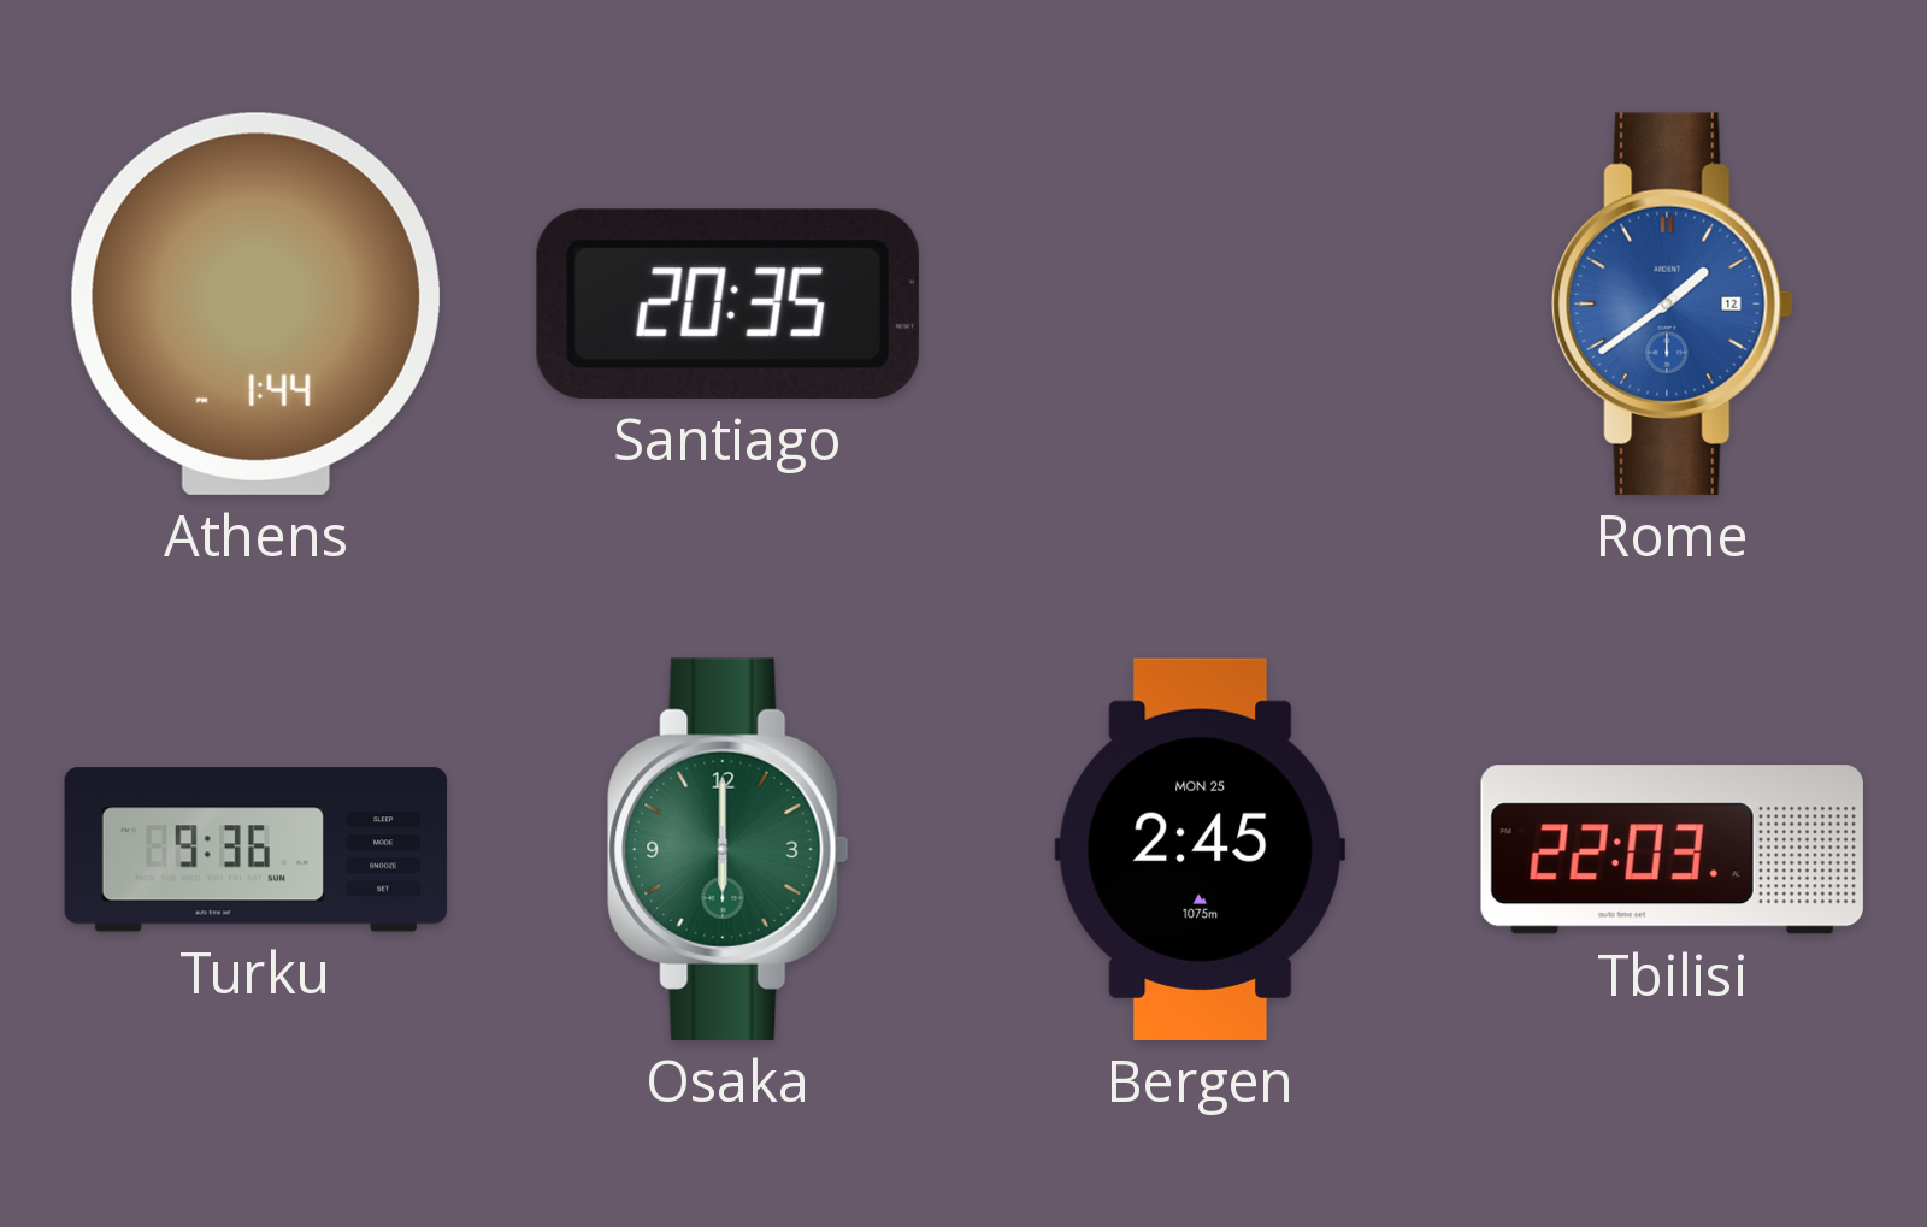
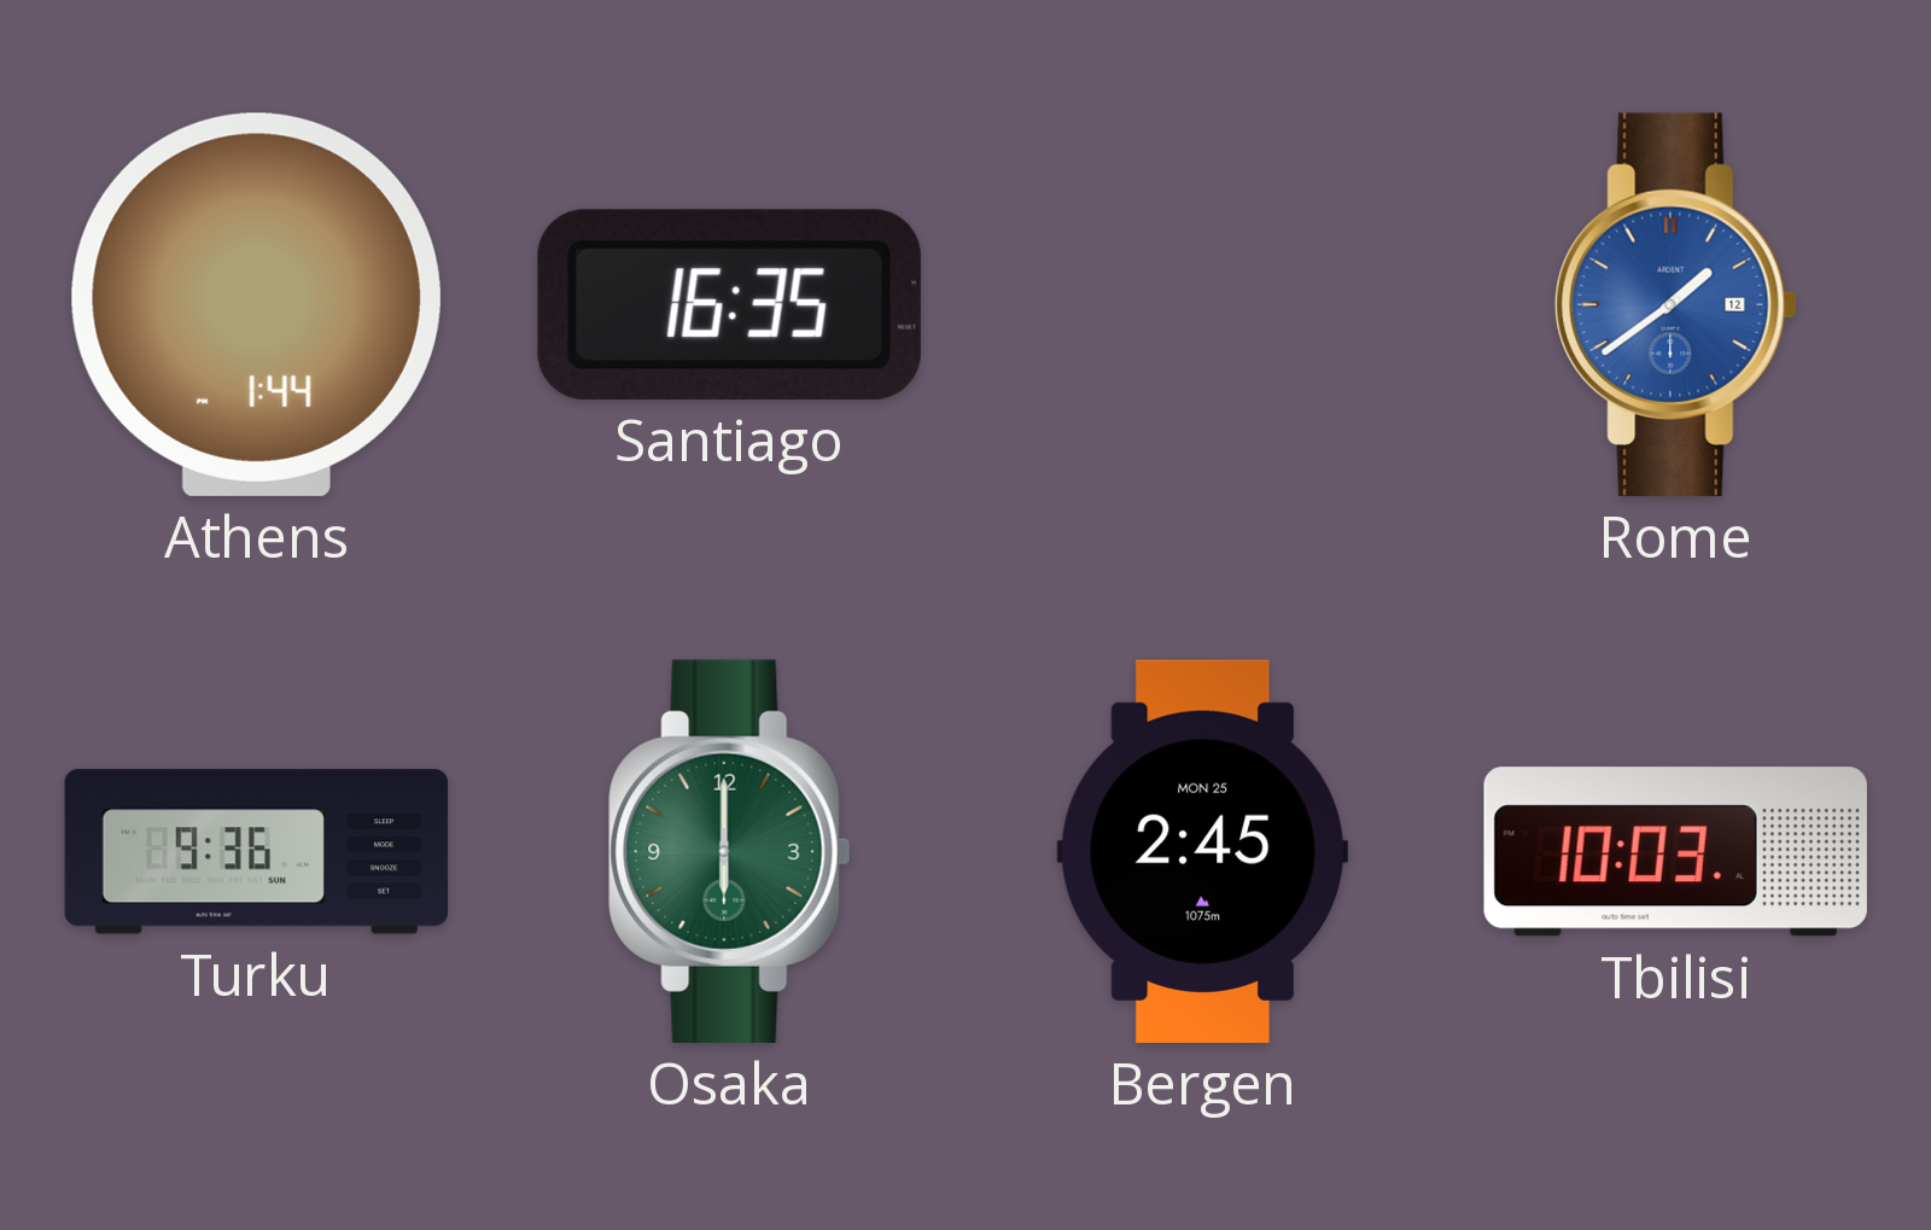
Santiago: 20:35 -> 16:35
Tbilisi: 22:03 -> 10:03
